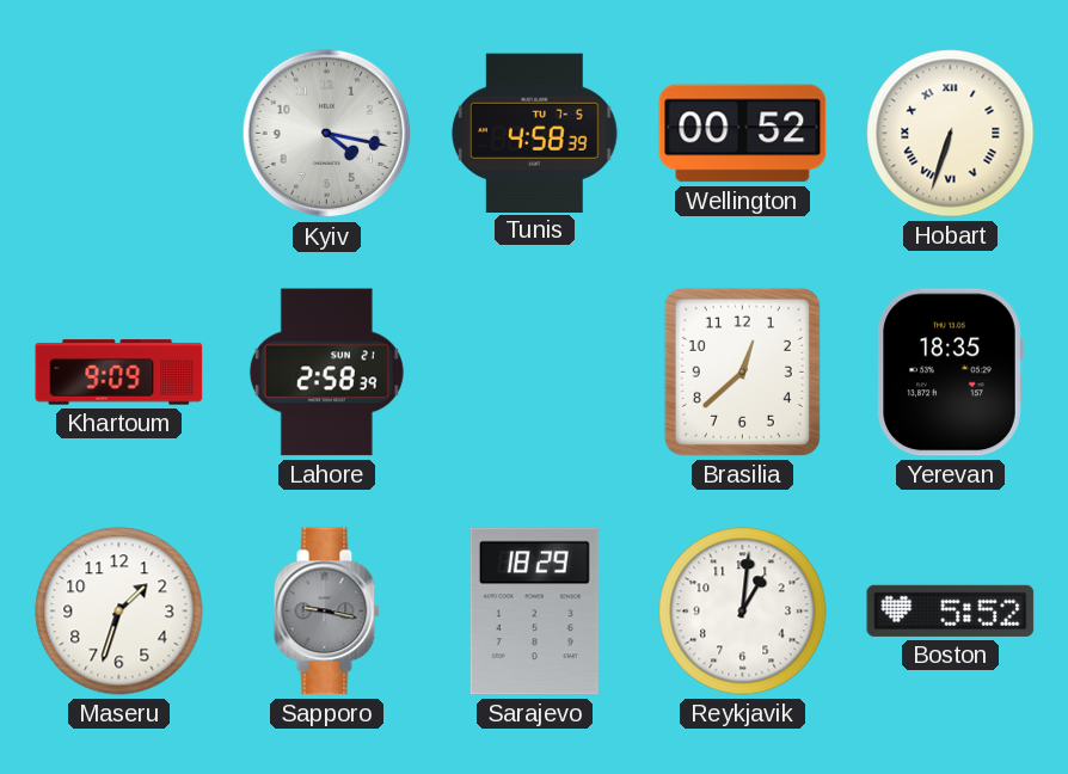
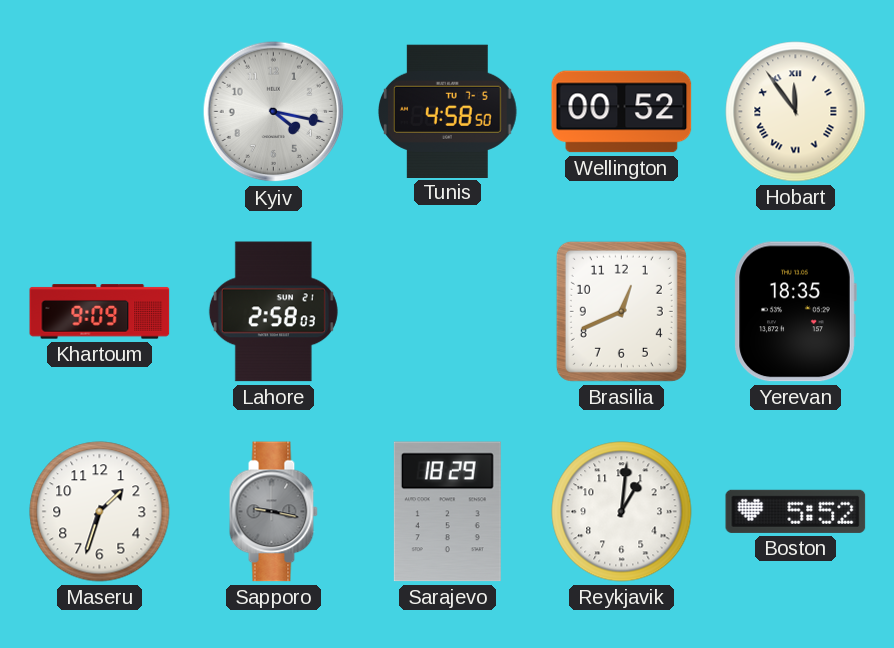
Tunis: 4:58:39 -> 4:58:50
Hobart: 6:33 -> 11:54
Lahore: 2:58:39 -> 2:58:03
Brasilia: 12:38 -> 12:41
